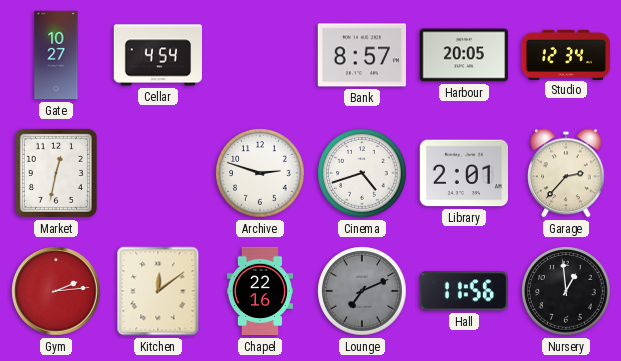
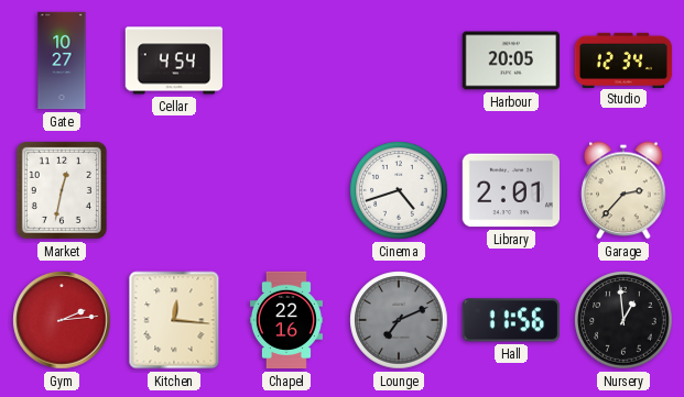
Bank: 8:57 -> none
Archive: 2:48 -> none
Kitchen: 12:09 -> 12:16
